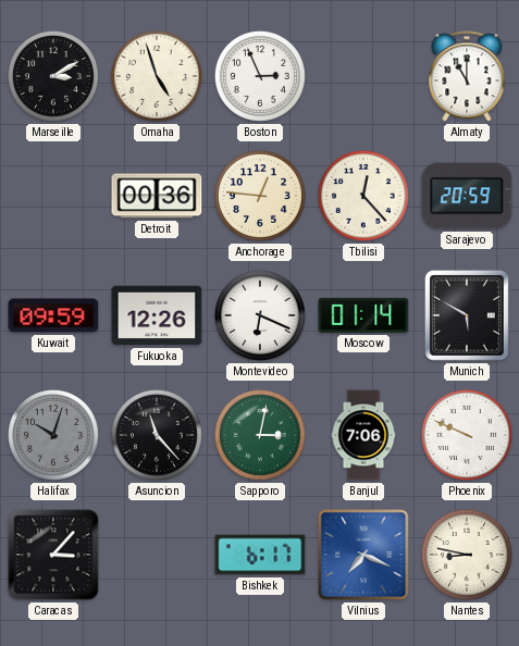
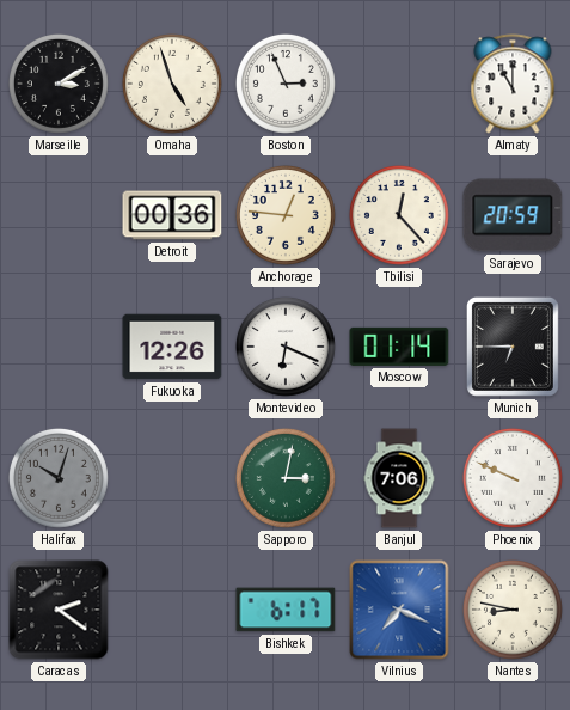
Kuwait: 09:59 -> none
Munich: 5:50 -> 6:45
Asuncion: 11:23 -> none
Caracas: 3:07 -> 2:21
